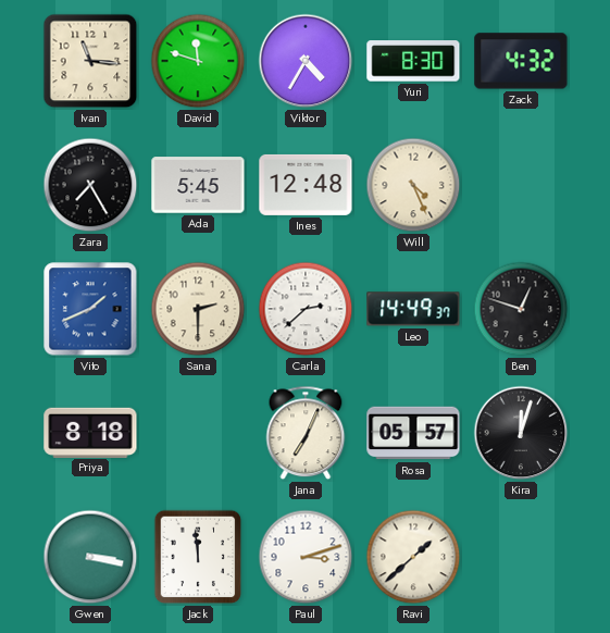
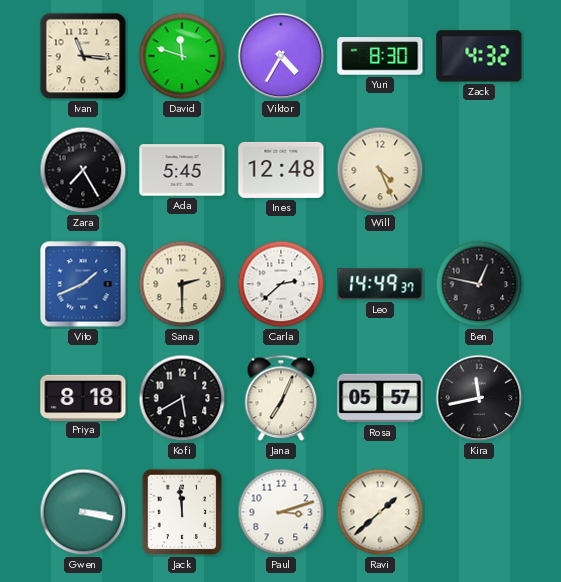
Ben: 12:48 -> 12:47
Kofi: none -> 5:40
Kira: 12:03 -> 11:43
